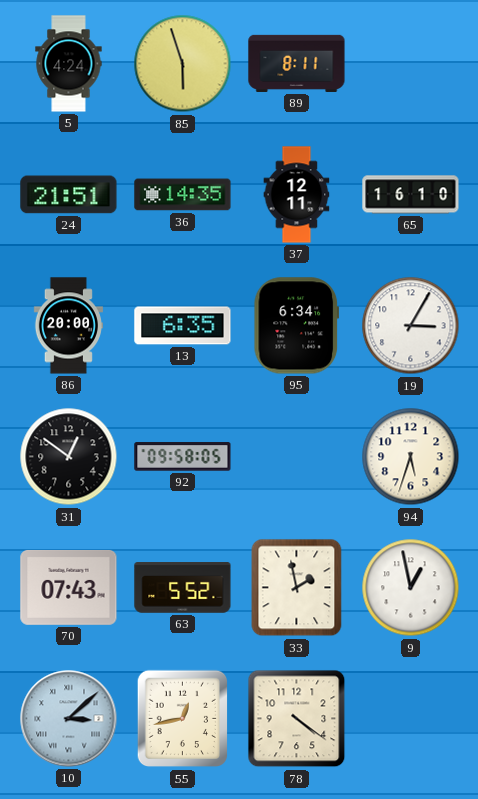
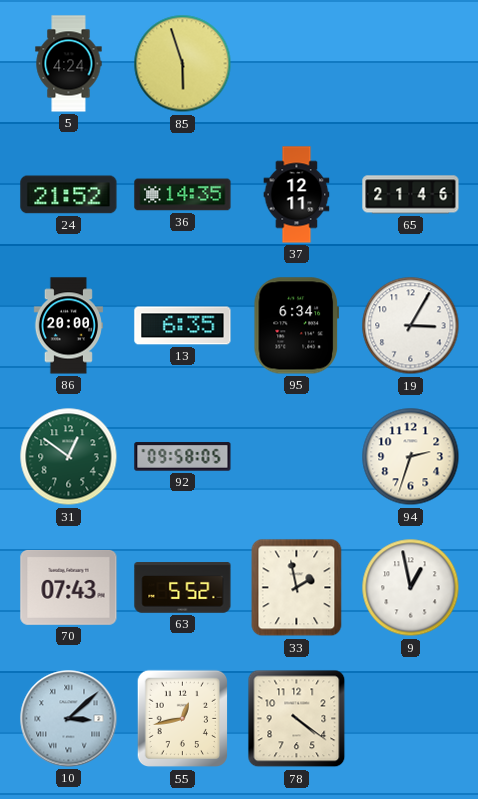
89: 8:11 -> none
24: 21:51 -> 21:52
65: 16:10 -> 21:46
31 dial: black -> green
94: 5:33 -> 2:33
